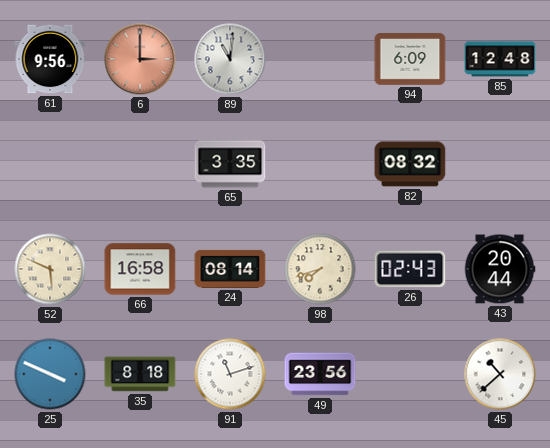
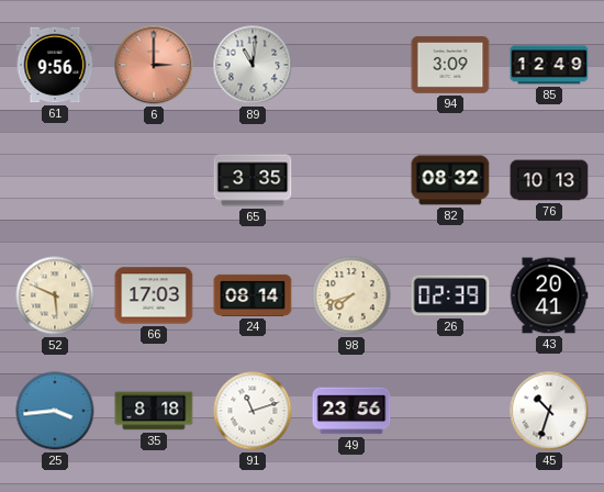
94: 6:09 -> 3:09
85: 12:48 -> 12:49
76: none -> 10:13
66: 16:58 -> 17:03
26: 02:43 -> 02:39
43: 20:44 -> 20:41
25: 3:49 -> 3:44
45: 10:38 -> 10:33
